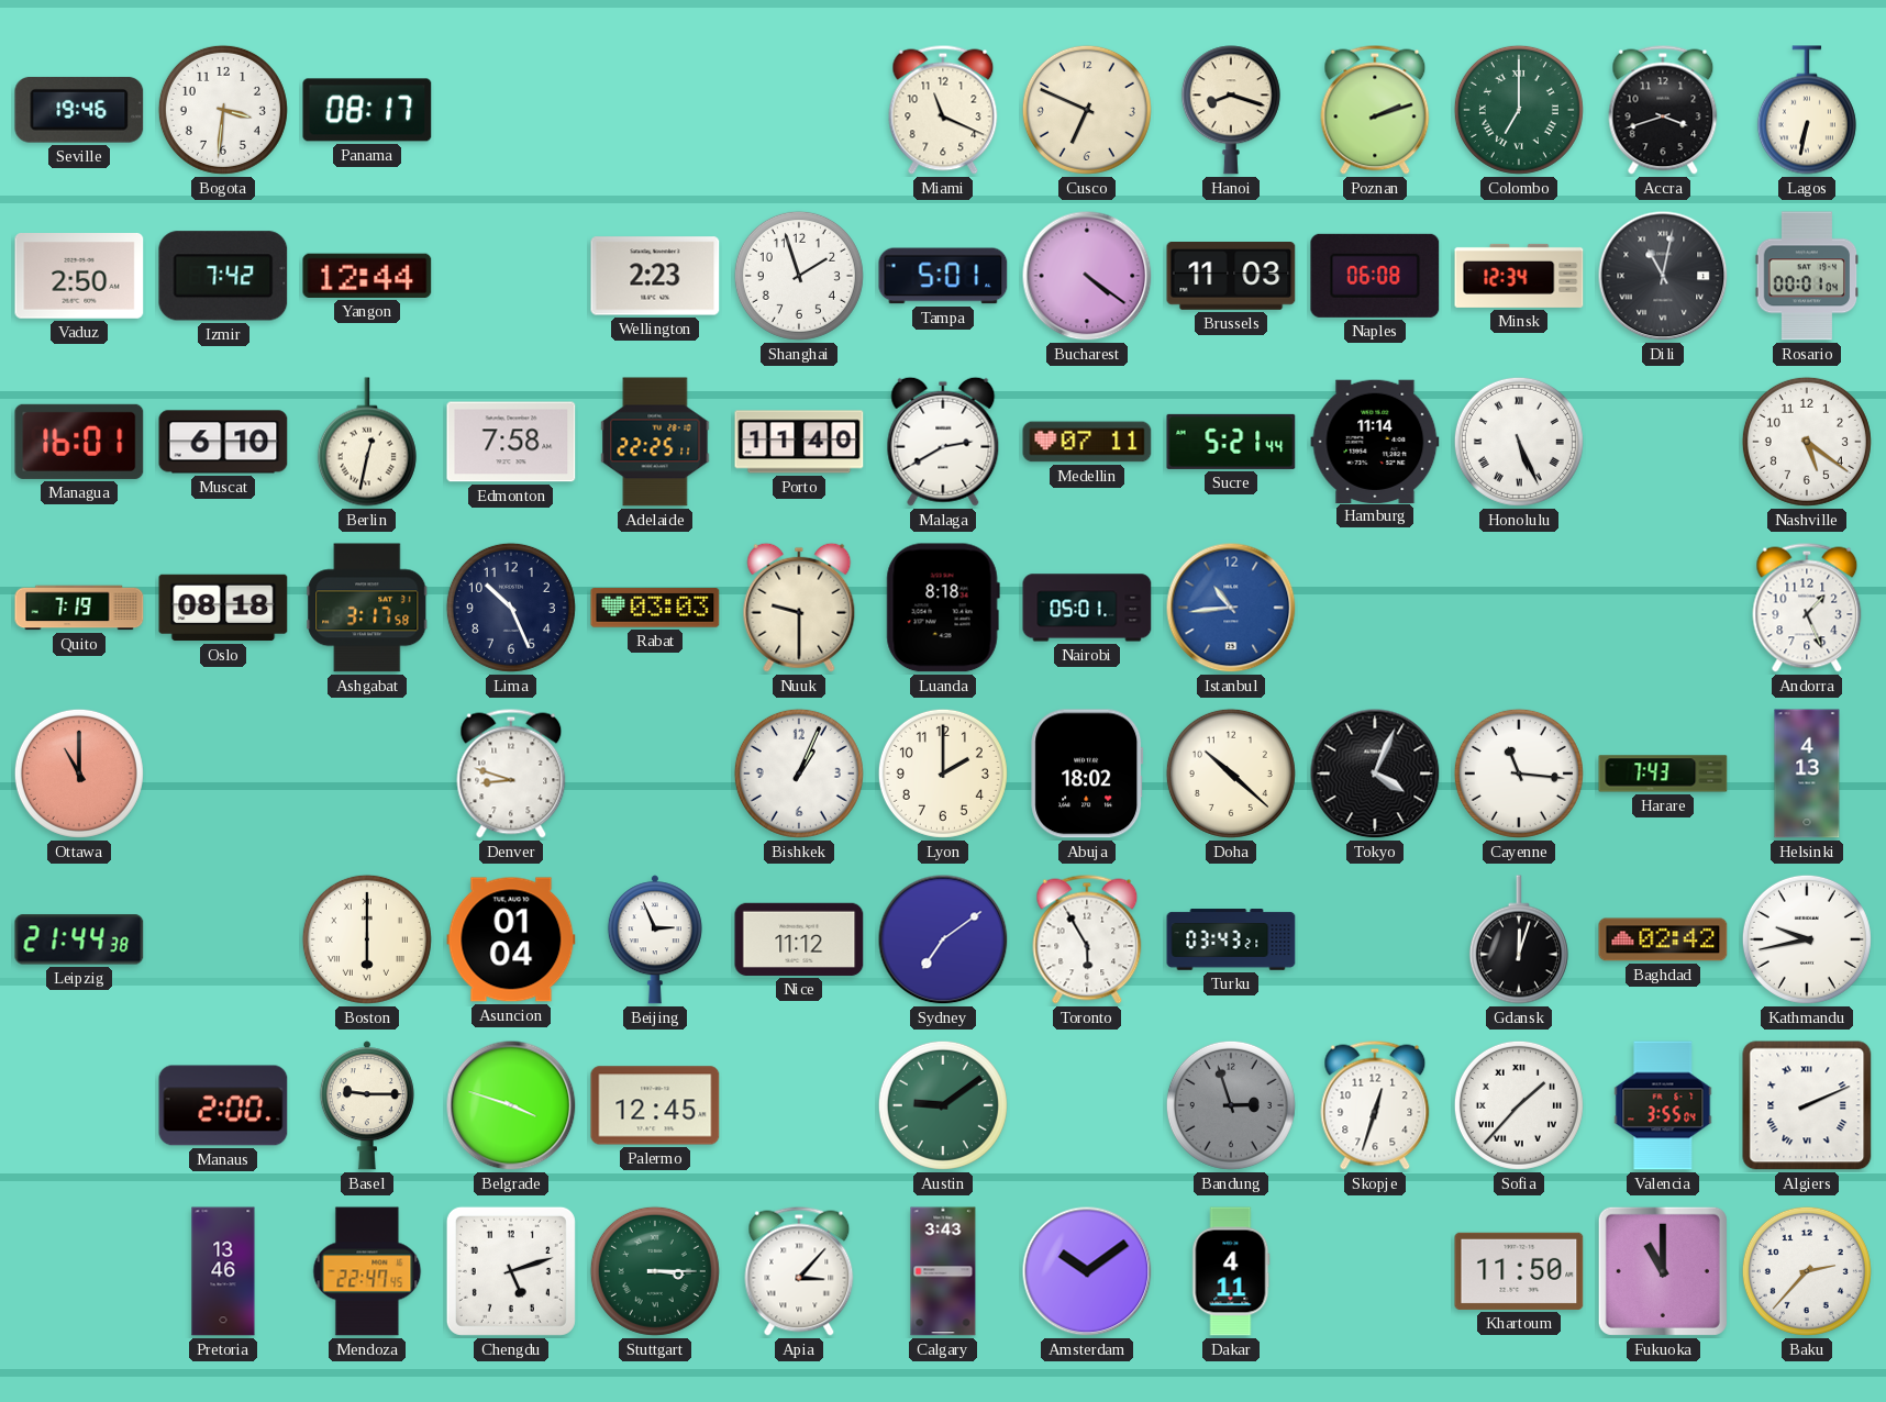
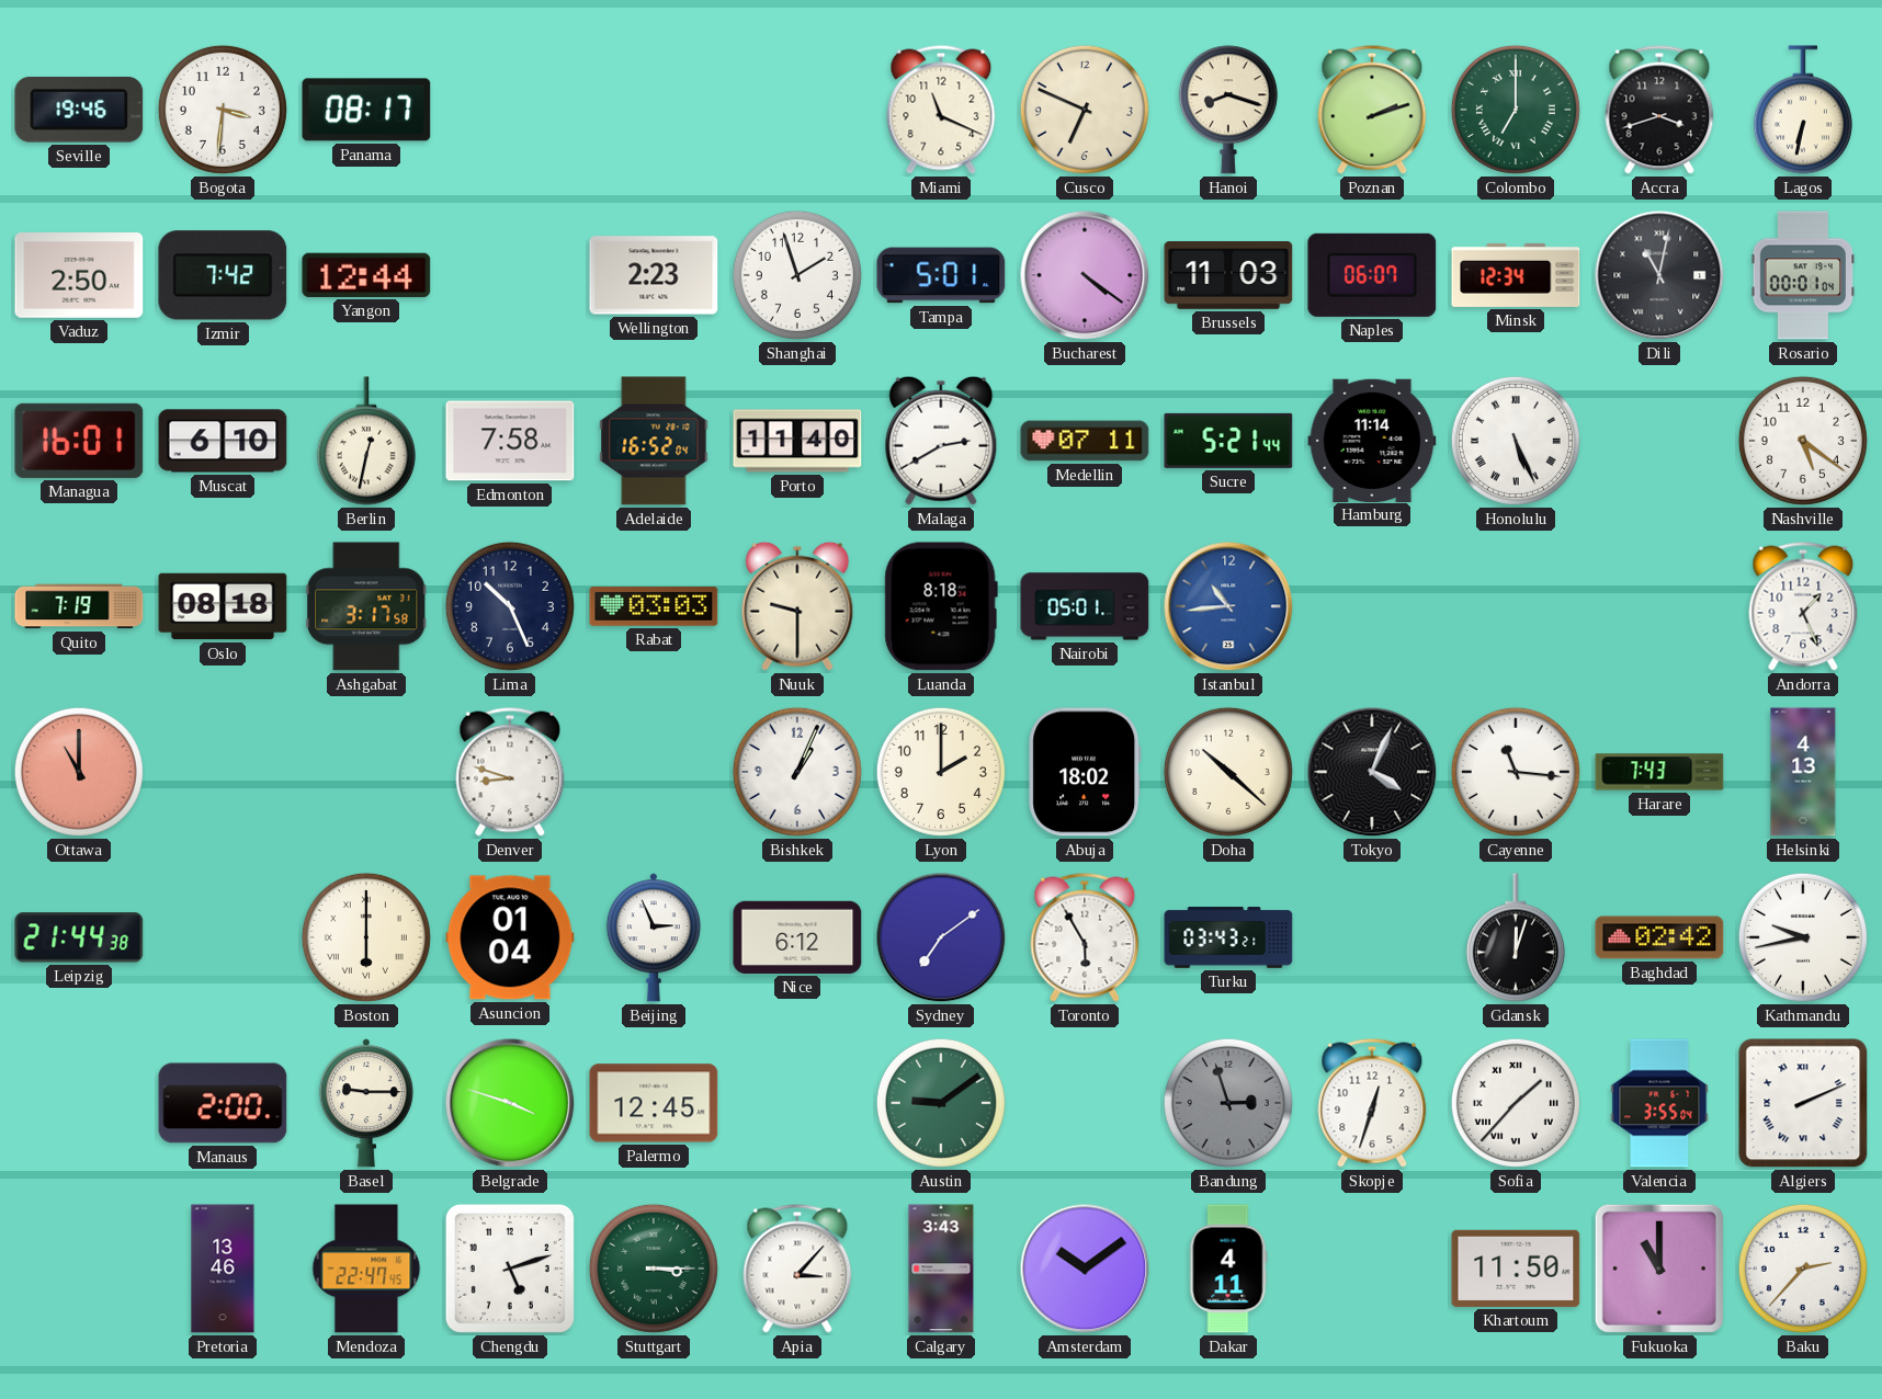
Naples: 06:08 -> 06:07
Adelaide: 22:25 -> 16:52
Nice: 11:12 -> 6:12
